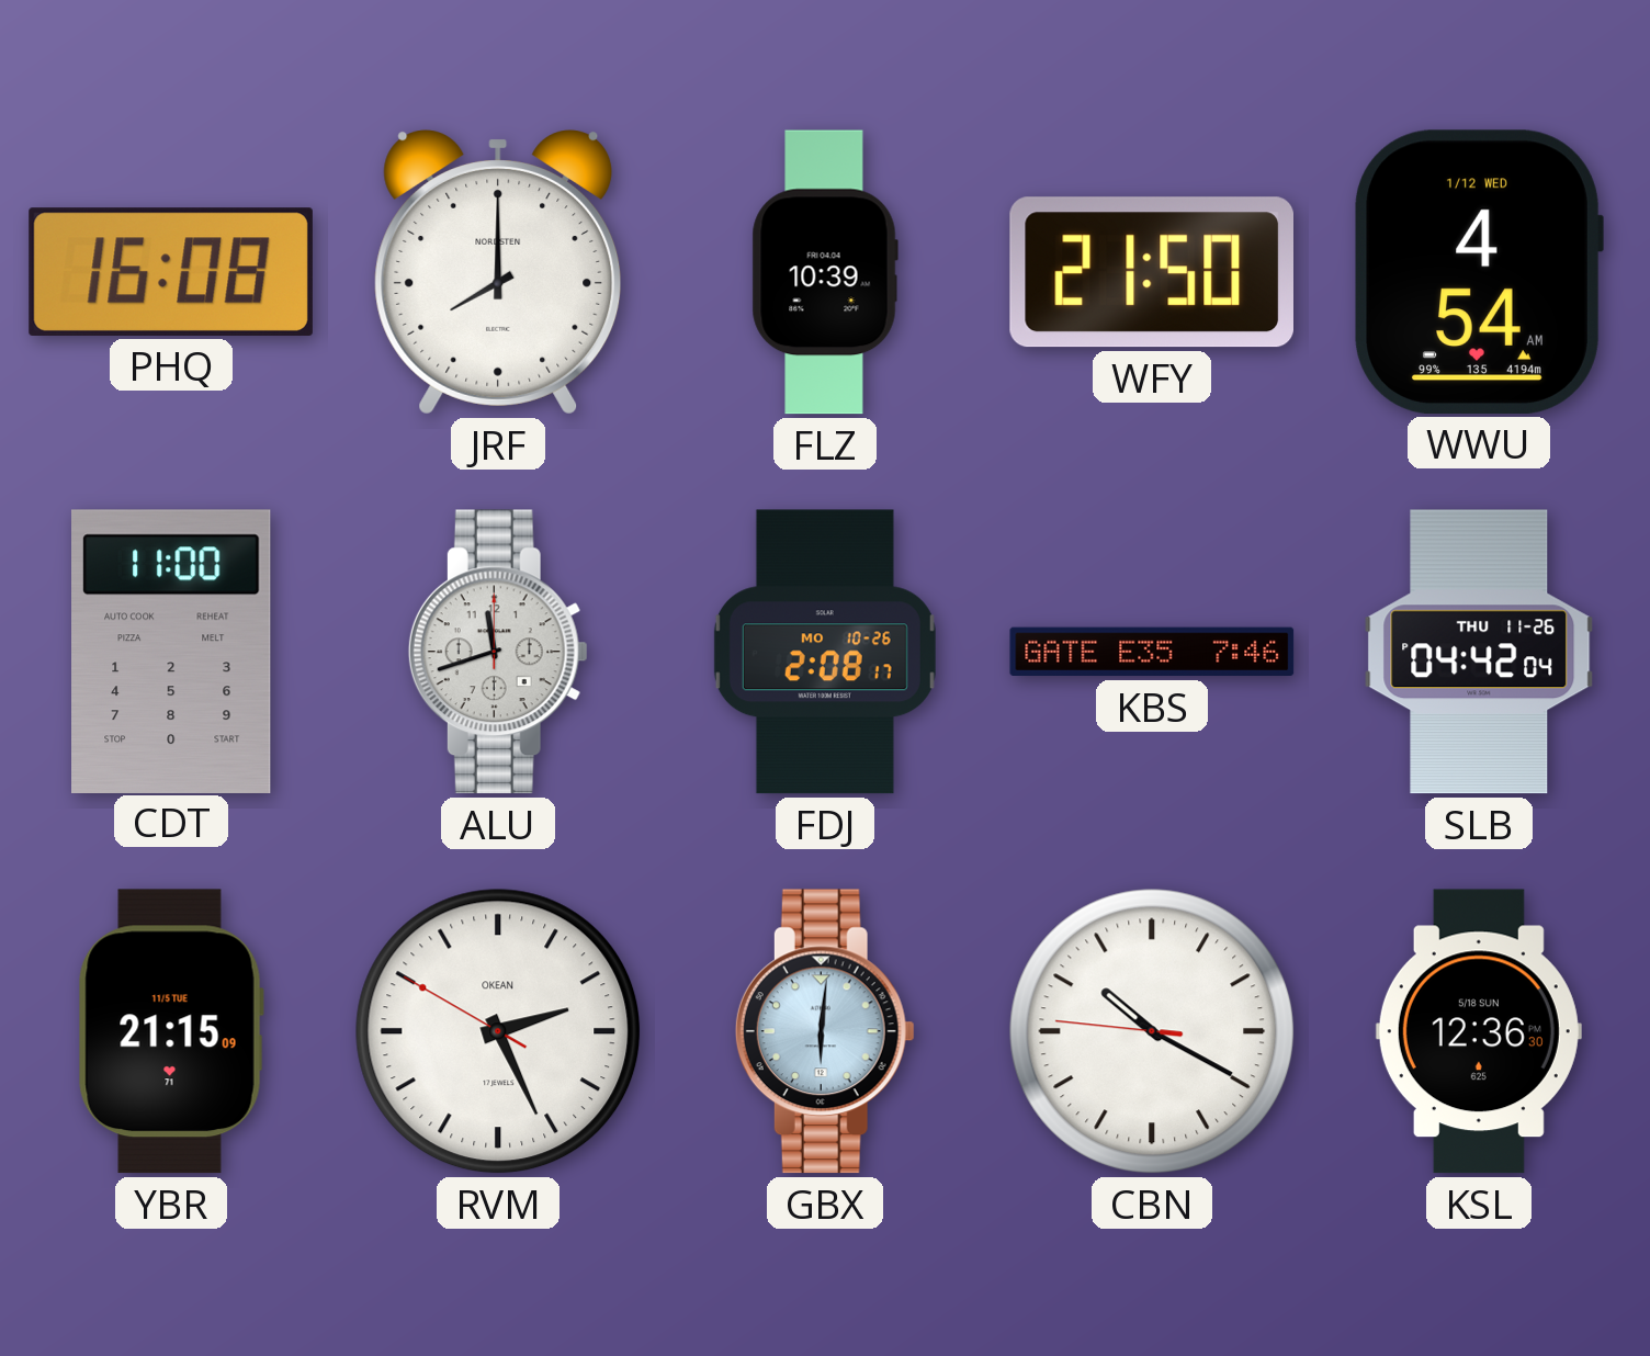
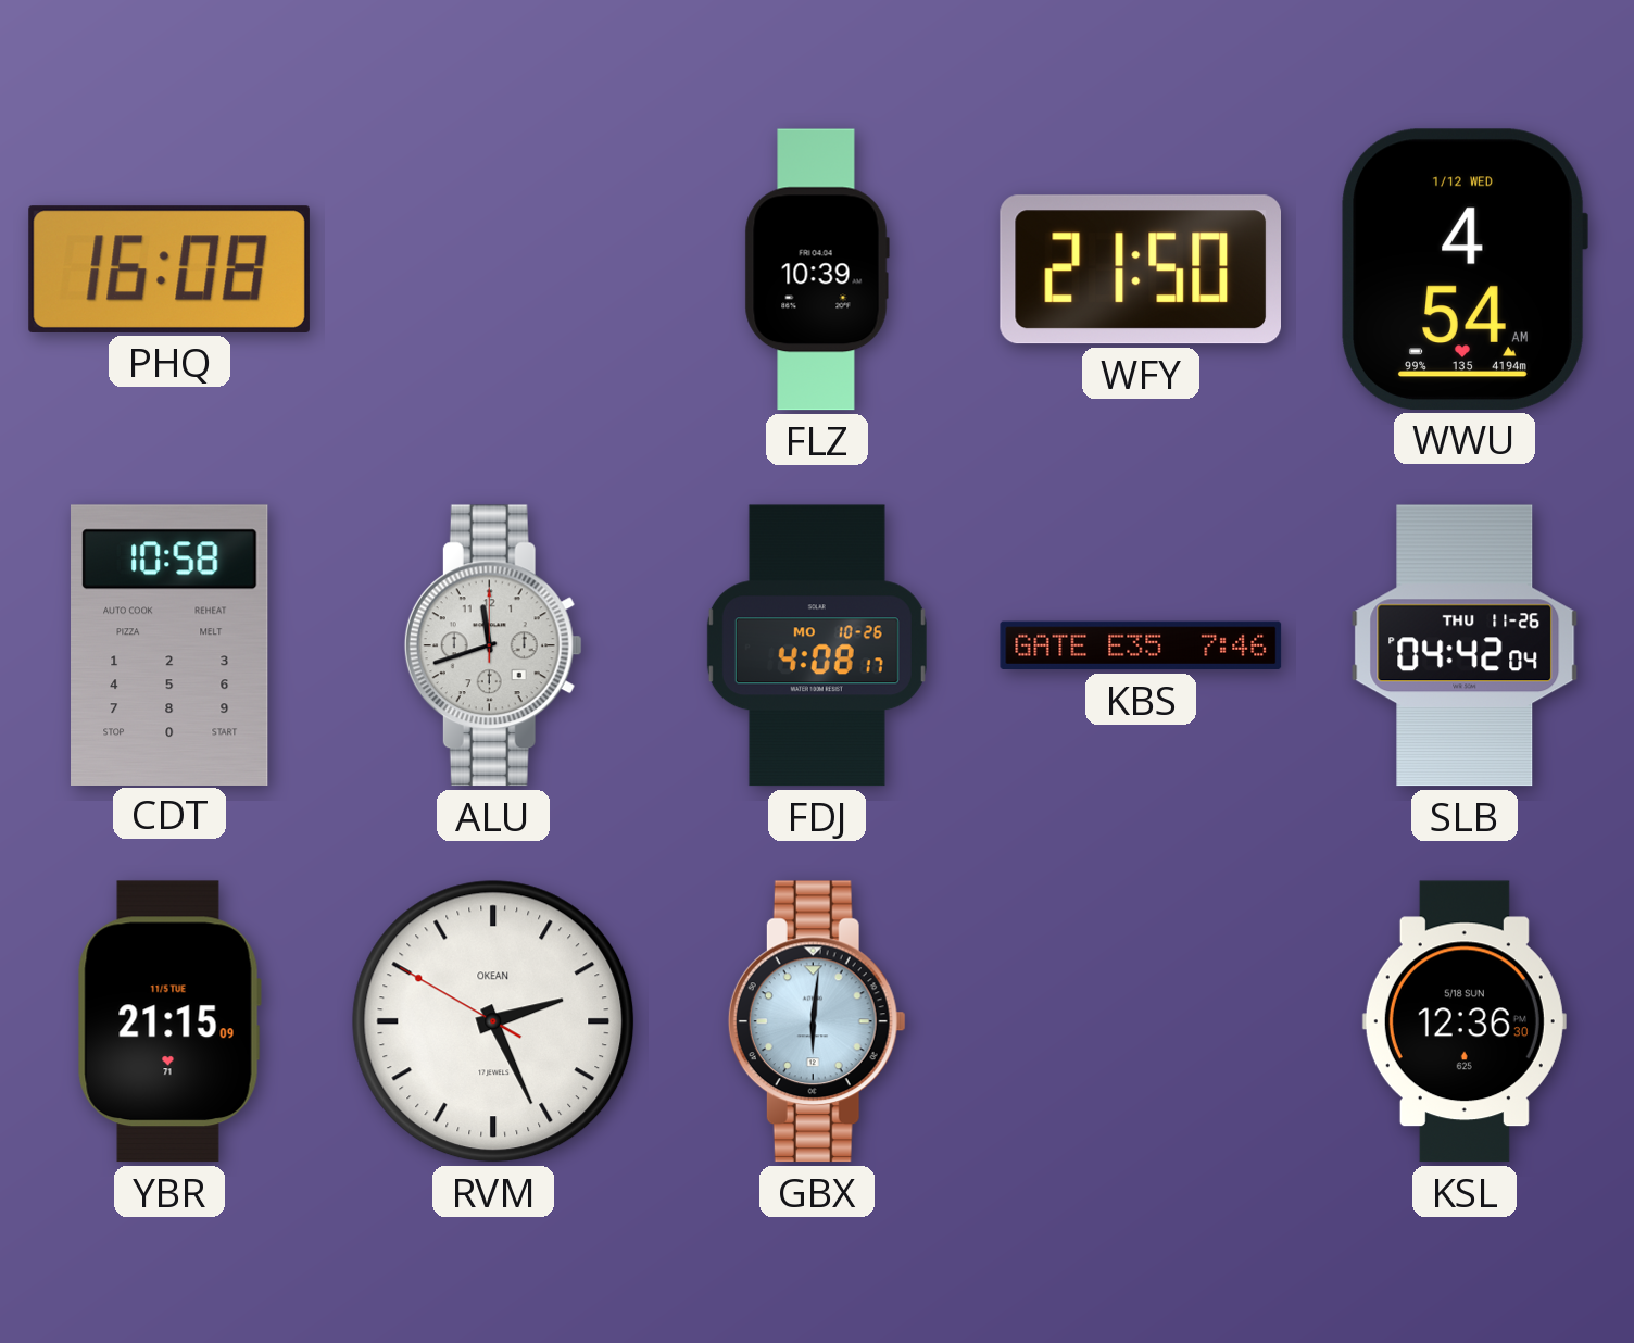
JRF: 8:00 -> none
CDT: 11:00 -> 10:58
FDJ: 2:08 -> 4:08
CBN: 10:19 -> none
